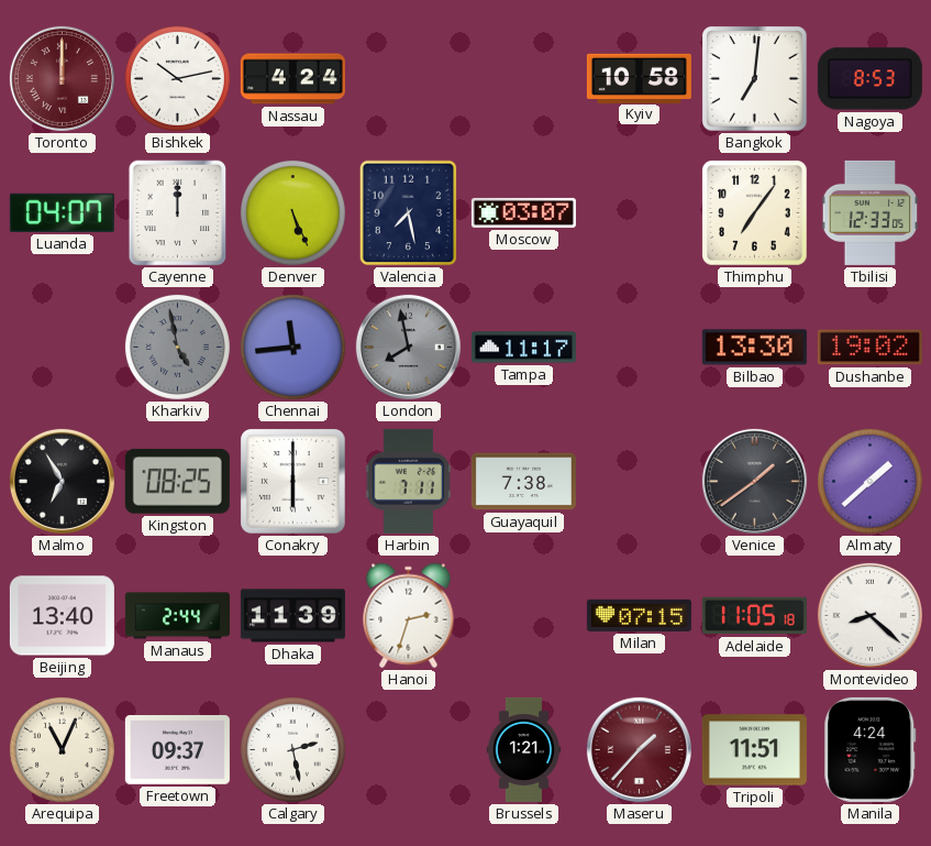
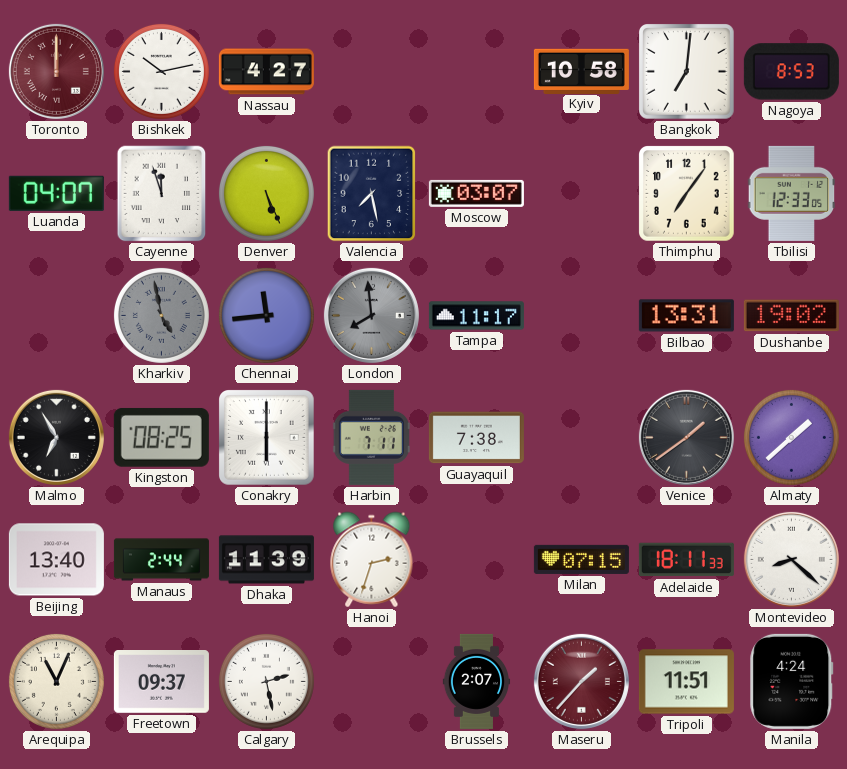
Nassau: 4:24 -> 4:27
Cayenne: 12:00 -> 11:57
London: 7:58 -> 7:59
Bilbao: 13:30 -> 13:31
Adelaide: 11:05 -> 18:11
Brussels: 1:21 -> 2:07
